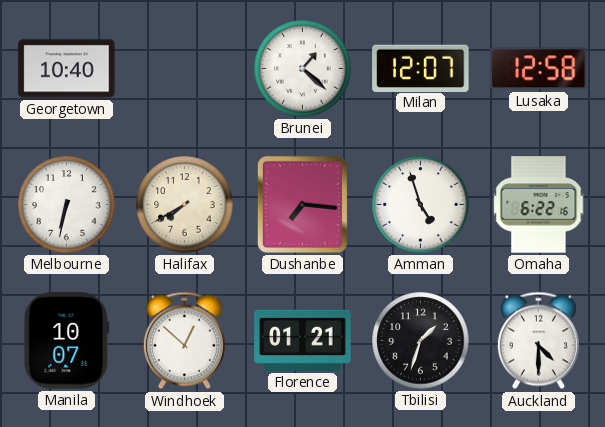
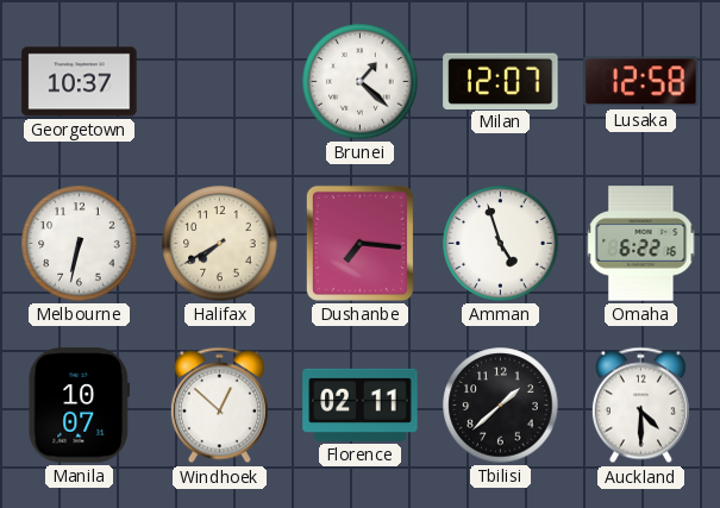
Georgetown: 10:40 -> 10:37
Florence: 01:21 -> 02:11
Tbilisi: 1:33 -> 1:38
